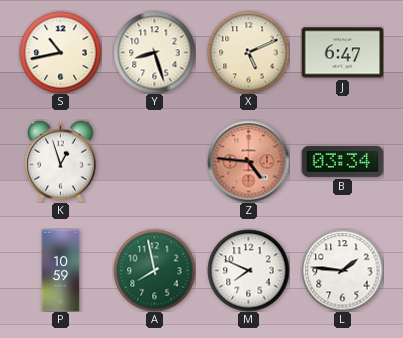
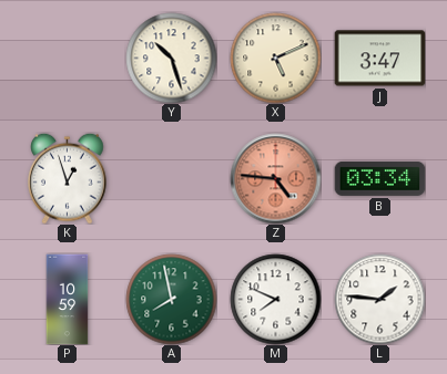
S: 10:43 -> none
Y: 8:27 -> 10:27
J: 6:47 -> 3:47
